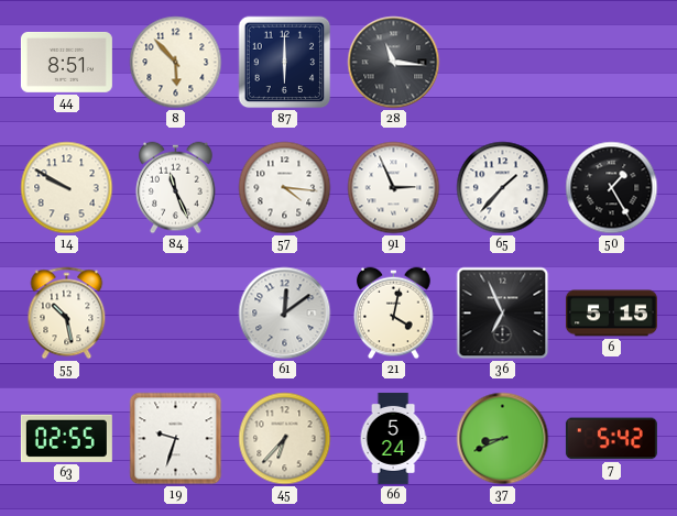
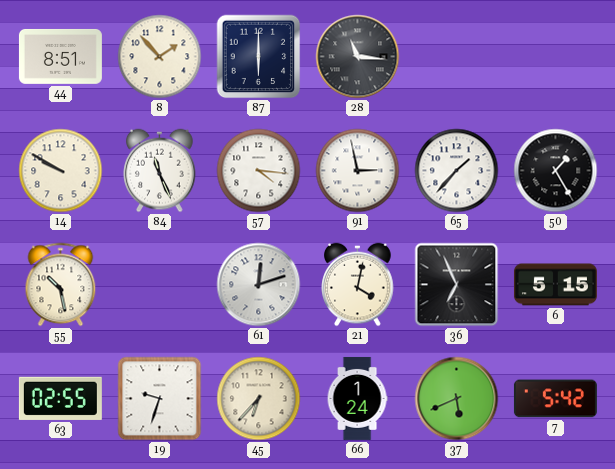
8: 5:53 -> 1:53
91: 2:56 -> 2:58
61: 12:09 -> 12:12
66: 5:24 -> 1:24
37: 8:41 -> 5:41
